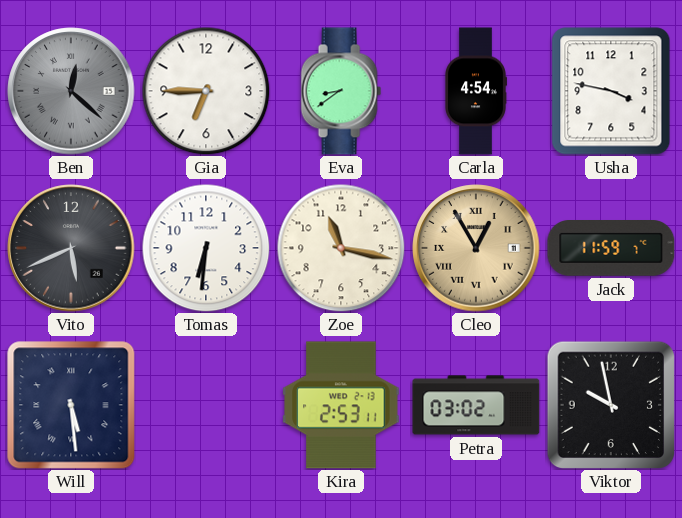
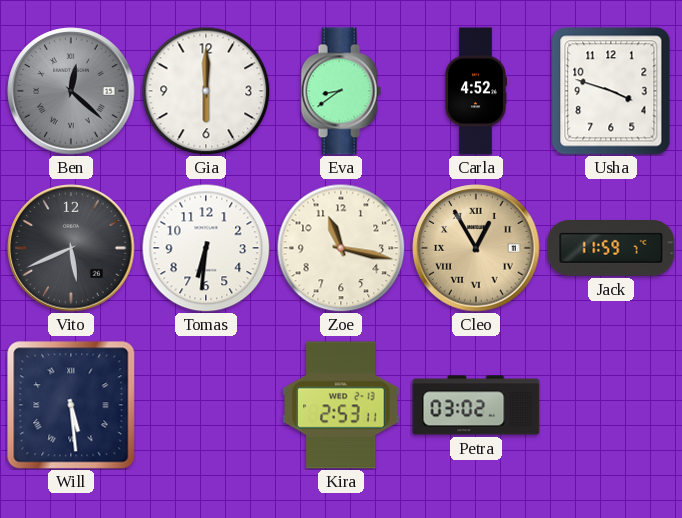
Gia: 6:45 -> 6:00
Carla: 4:54 -> 4:52
Usha: 3:47 -> 3:48
Viktor: 9:58 -> none
